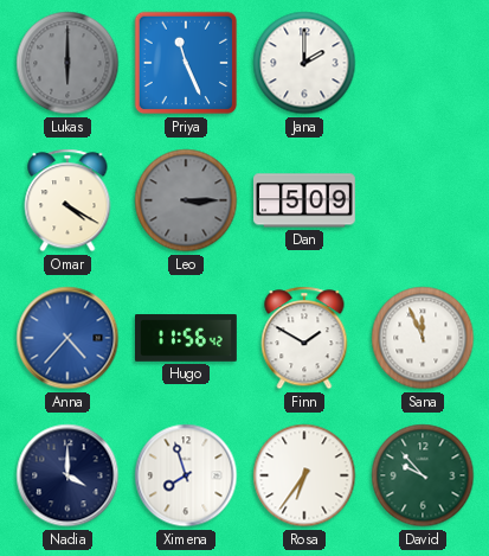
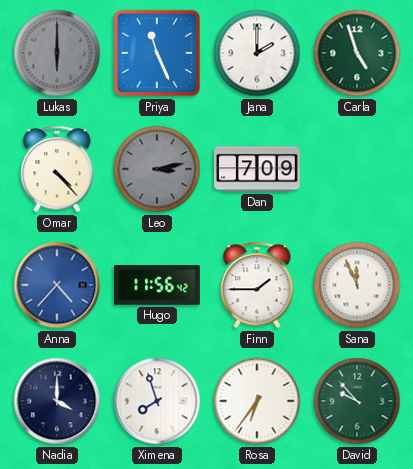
Carla: none -> 4:57
Omar: 4:20 -> 4:23
Leo: 3:15 -> 3:13
Dan: 5:09 -> 7:09
Finn: 1:50 -> 1:45
